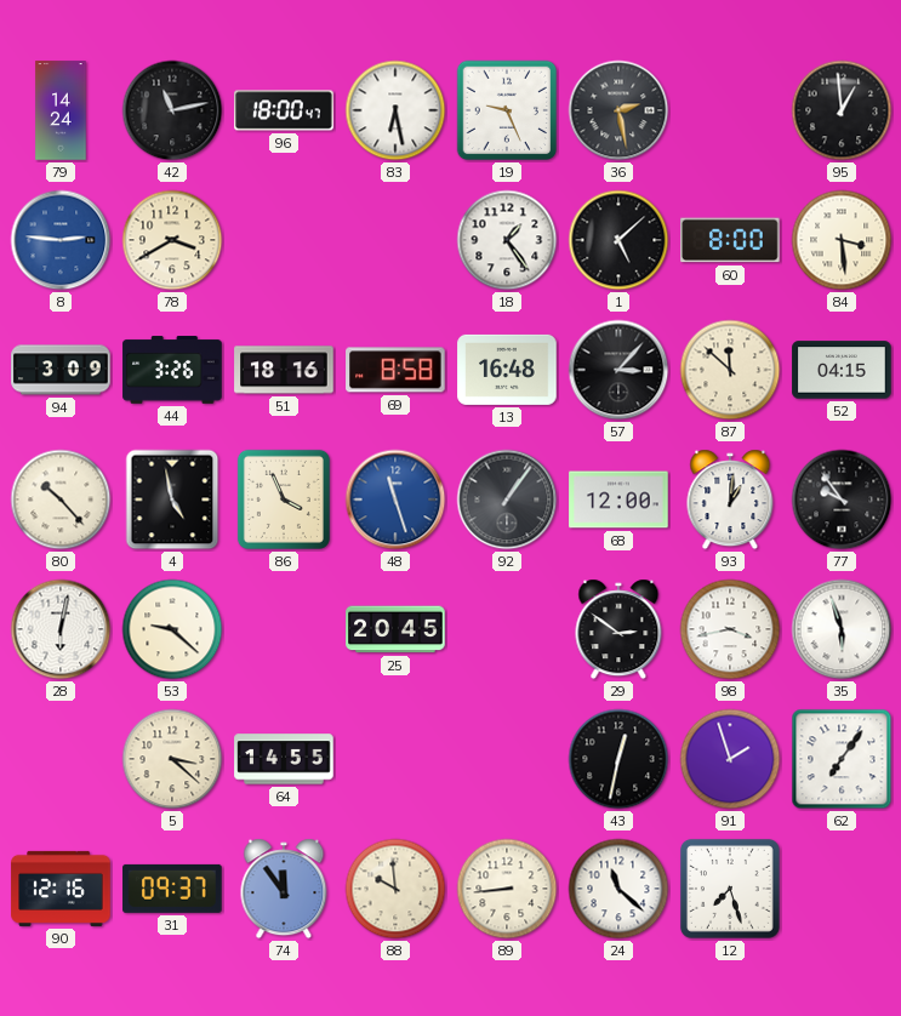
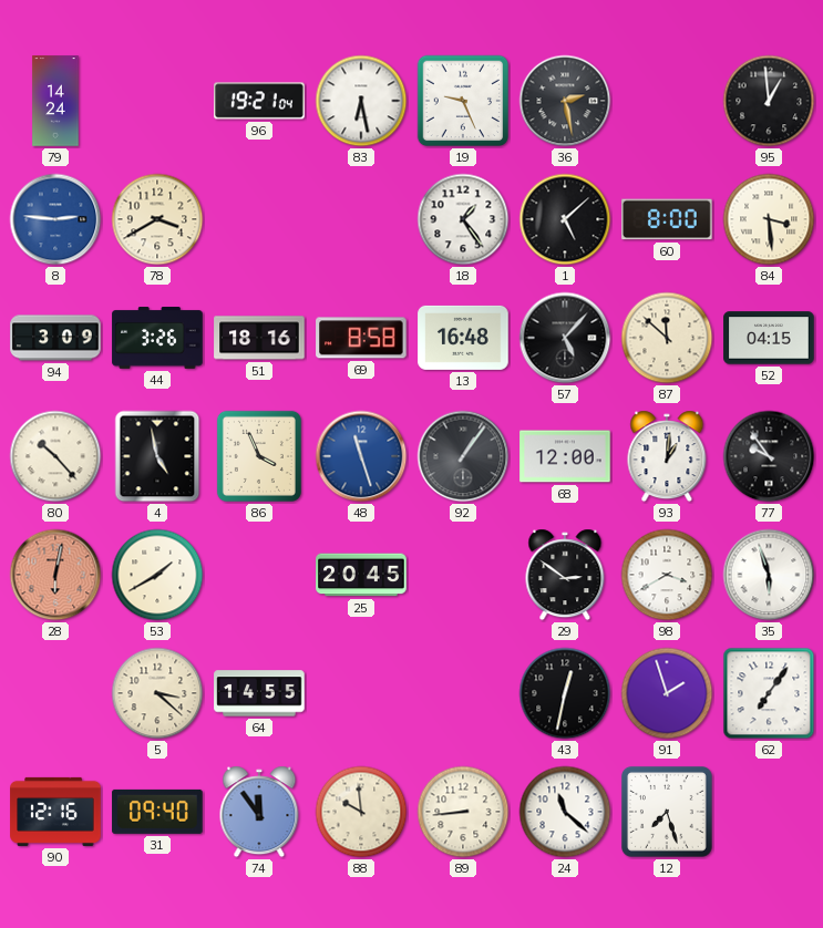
42: 11:13 -> none
96: 18:00 -> 19:21
57: 3:07 -> 5:07
28 dial: white -> salmon
53: 9:22 -> 1:40
98: 3:43 -> 3:40
31: 09:37 -> 09:40
